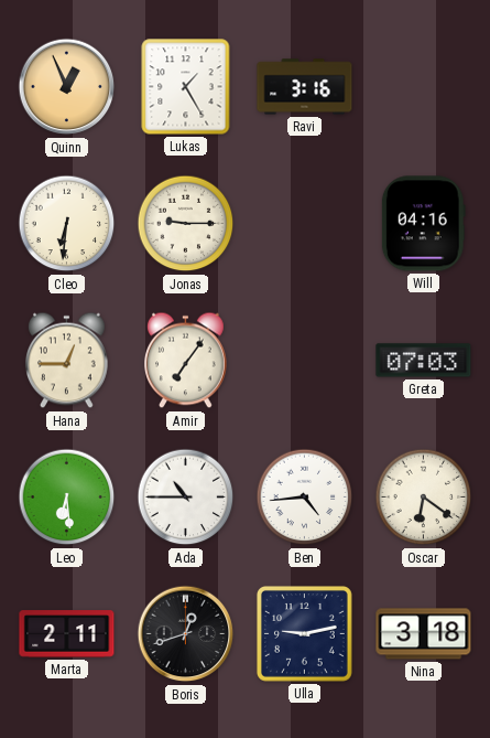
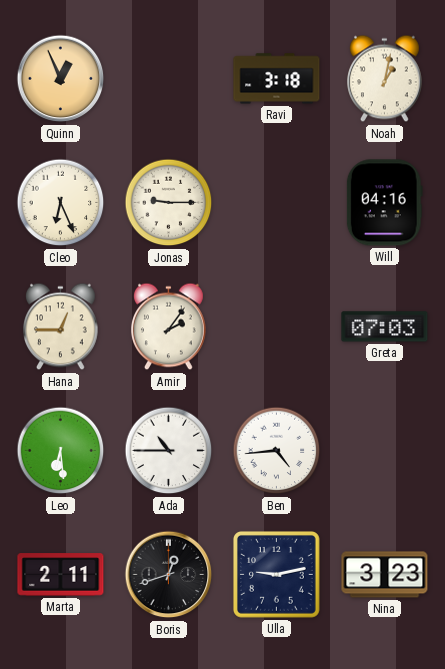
Lukas: 1:25 -> none
Ravi: 3:16 -> 3:18
Noah: none -> 1:02
Cleo: 6:31 -> 6:26
Amir: 7:06 -> 2:06
Oscar: 6:21 -> none
Nina: 3:18 -> 3:23
